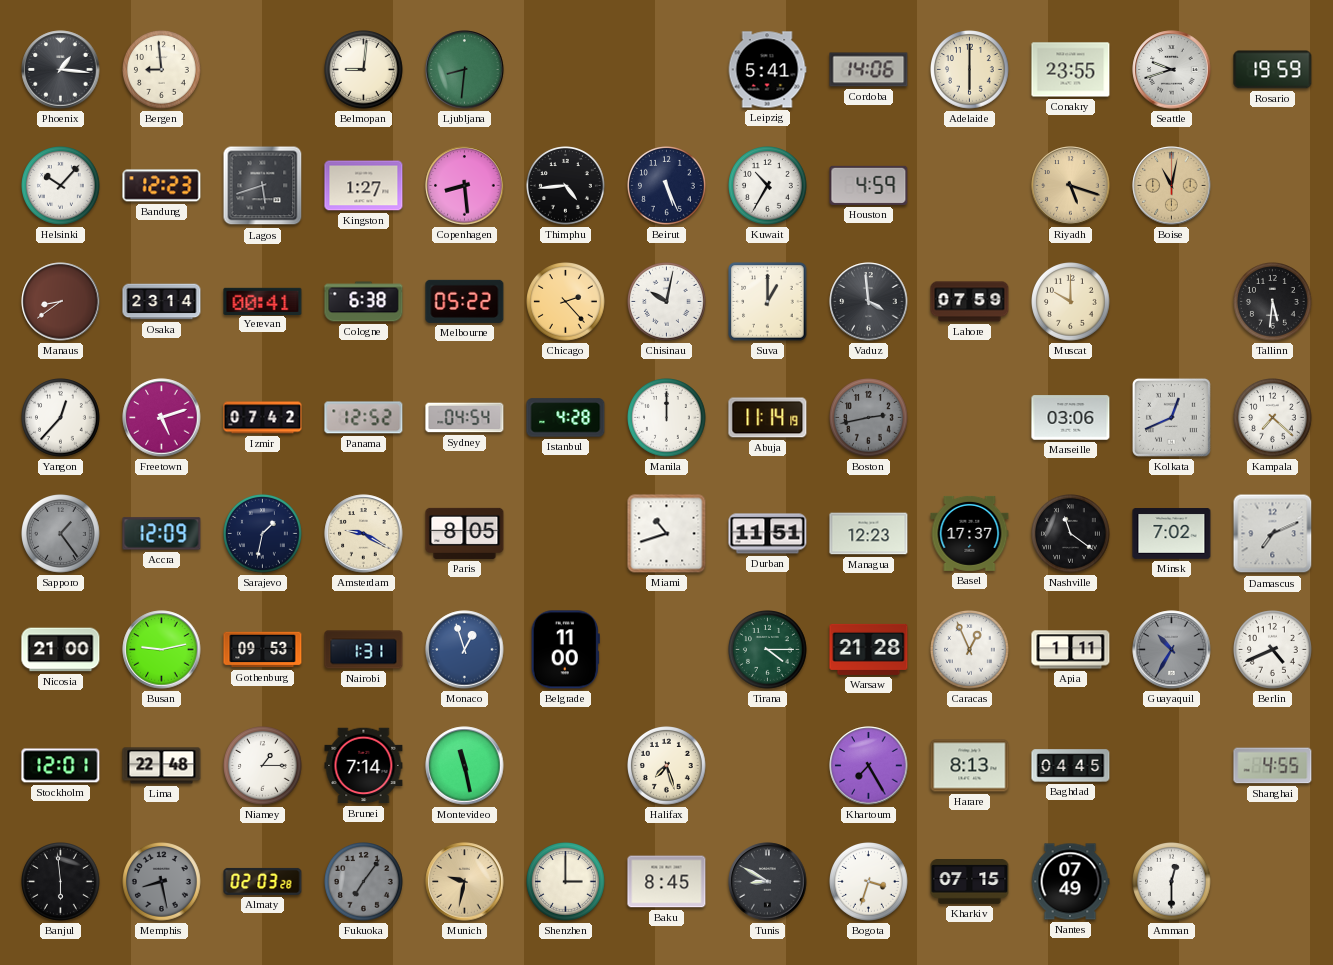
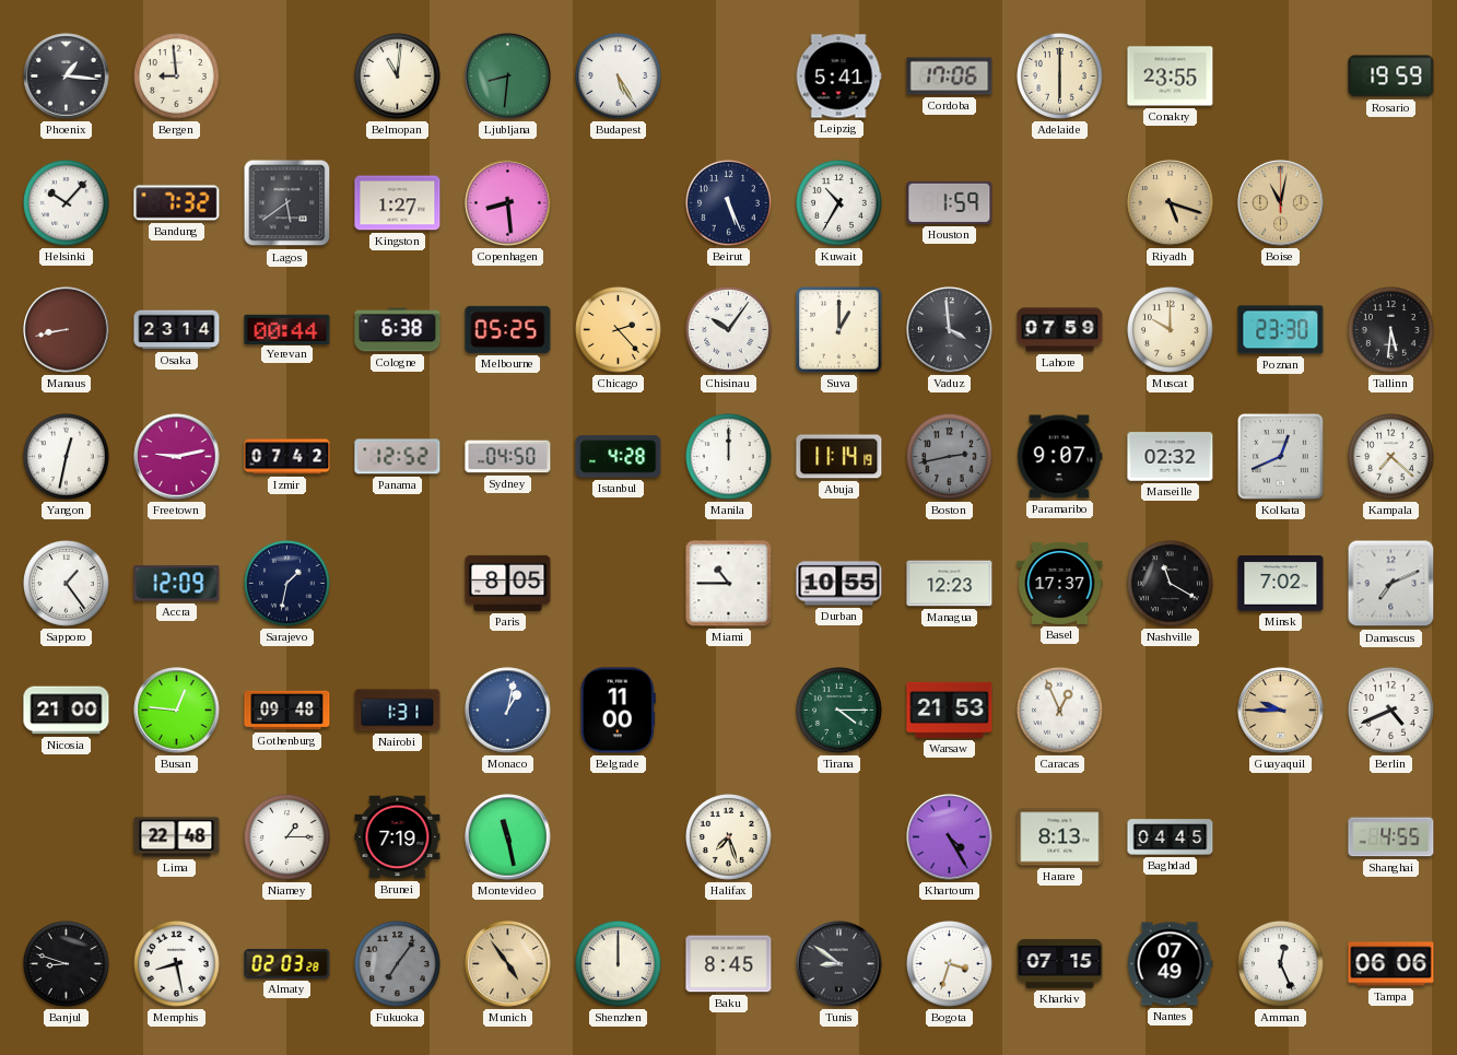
Belmopan: 9:01 -> 11:01
Budapest: none -> 5:25
Cordoba: 14:06 -> 17:06
Seattle: 9:42 -> none
Bandung: 12:23 -> 7:32
Lagos: 5:42 -> 5:39
Thimphu: 4:44 -> none
Houston: 4:59 -> 1:59
Manaus: 8:39 -> 8:43
Yerevan: 00:41 -> 00:44
Melbourne: 05:22 -> 05:25
Chisinau: 10:02 -> 10:06
Poznan: none -> 23:30
Yangon: 12:37 -> 12:32
Freetown: 5:12 -> 9:13
Sydney: 04:54 -> 04:50
Paramaribo: none -> 9:07
Marseille: 03:06 -> 02:32
Sapporo dial: grey -> white
Amsterdam: 9:20 -> none
Miami: 10:42 -> 10:45
Durban: 11:51 -> 10:55
Nashville: 11:21 -> 11:20
Busan: 9:13 -> 12:46
Gothenburg: 09:53 -> 09:48
Monaco: 12:57 -> 1:02
Warsaw: 21:28 -> 21:53
Apia: 1:11 -> none
Guayaquil: 10:35 -> 9:45
Guayaquil dial: grey -> champagne
Stockholm: 12:01 -> none
Brunei: 7:14 -> 7:19
Khartoum: 7:25 -> 4:25
Banjul: 5:59 -> 8:48
Memphis dial: grey -> white
Munich: 9:32 -> 4:54
Shenzhen: 3:00 -> 12:00
Tunis: 8:50 -> 8:51
Amman: 12:30 -> 12:26
Tampa: none -> 06:06
